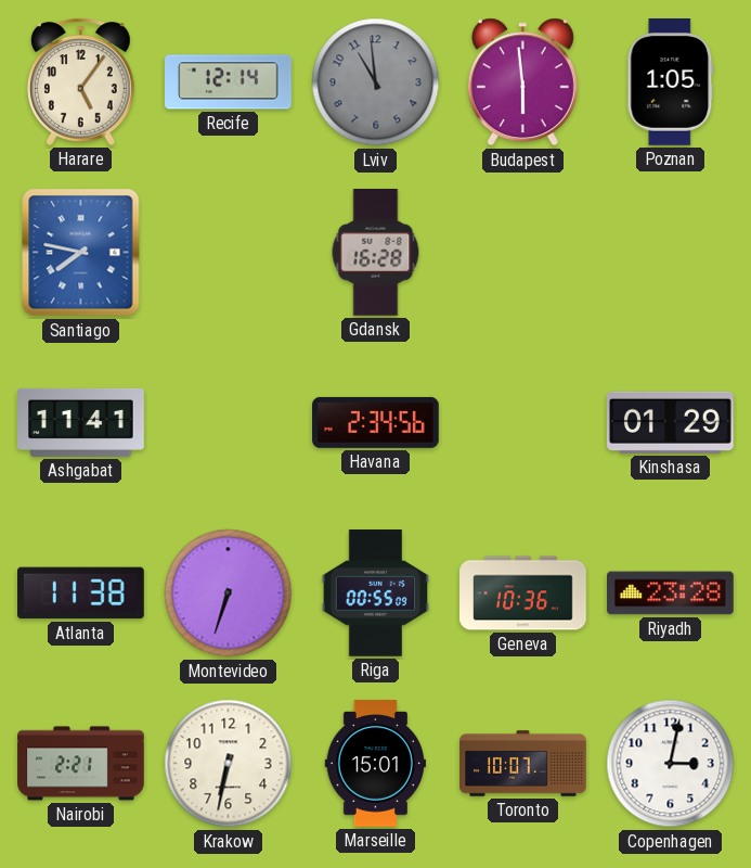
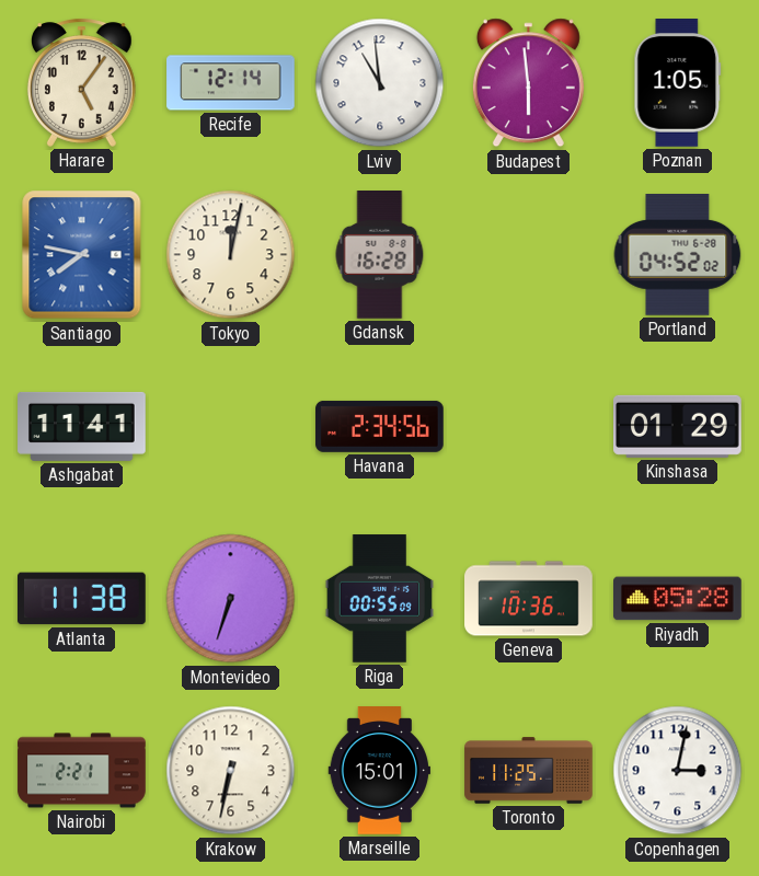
Lviv dial: grey -> white
Tokyo: none -> 12:02
Portland: none -> 04:52
Riyadh: 23:28 -> 05:28
Toronto: 10:07 -> 11:25
